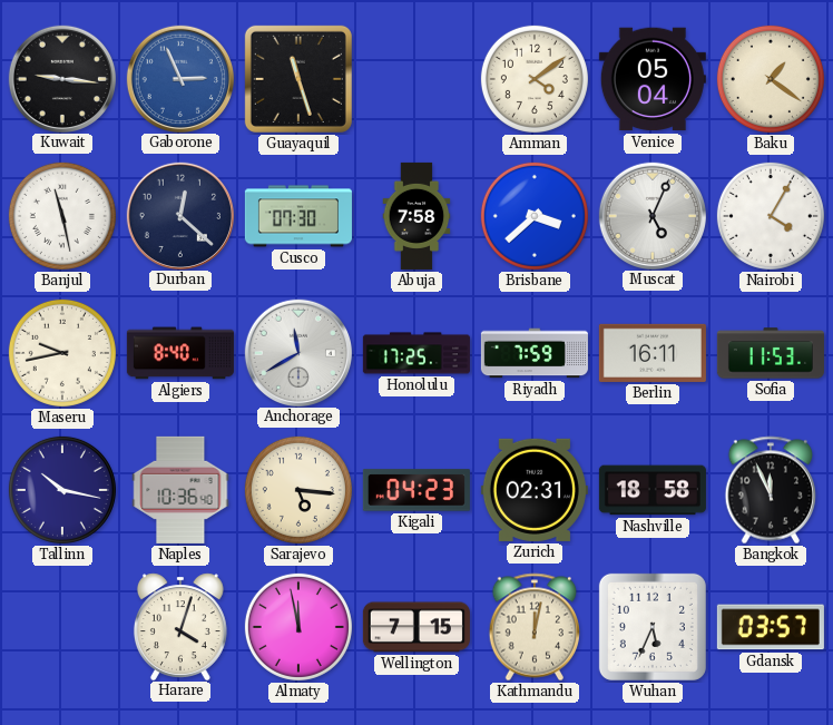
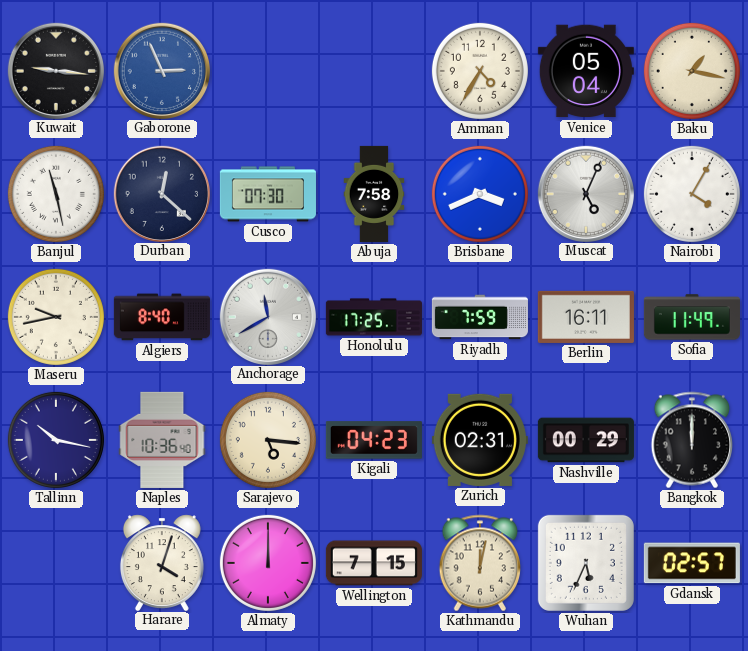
Guayaquil: 11:27 -> none
Amman: 4:09 -> 4:35
Baku: 1:21 -> 1:17
Brisbane: 3:38 -> 3:41
Sofia: 11:53 -> 11:49
Nashville: 18:58 -> 00:29
Bangkok: 11:56 -> 12:00
Almaty: 11:58 -> 12:00
Gdansk: 03:57 -> 02:57
